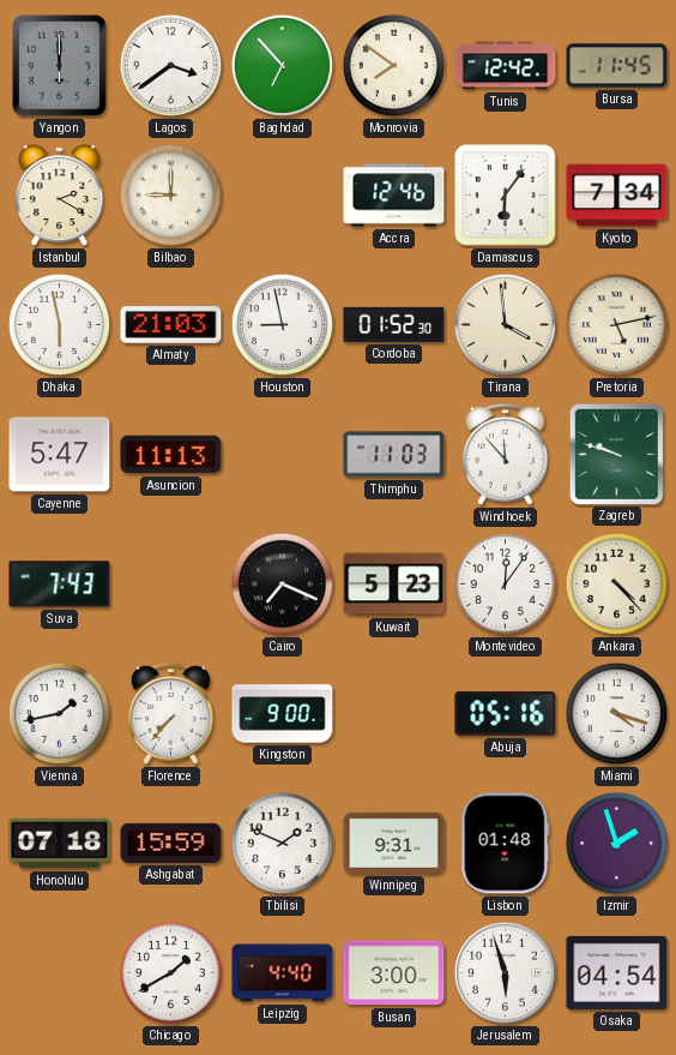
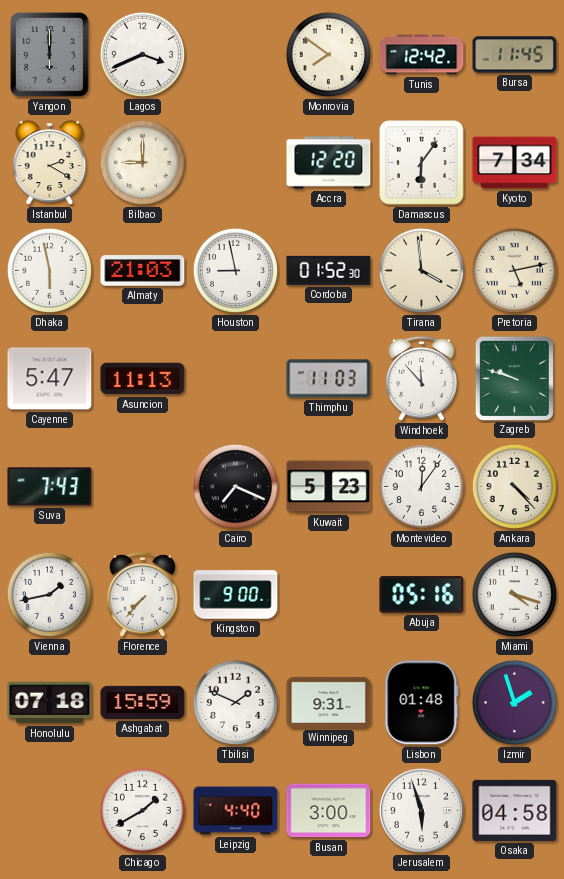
Lagos: 3:39 -> 3:41
Baghdad: 6:53 -> none
Accra: 12:46 -> 12:20
Osaka: 04:54 -> 04:58
